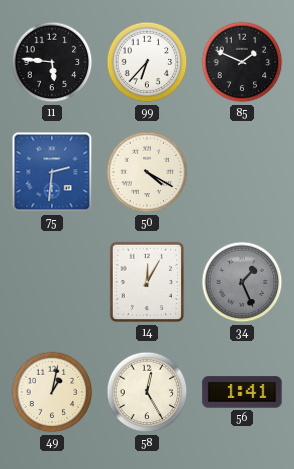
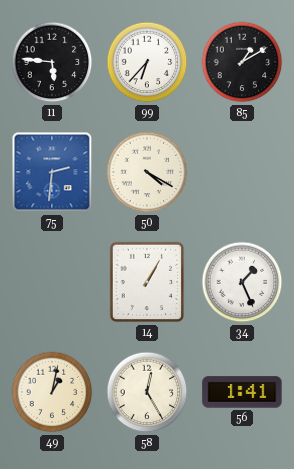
85: 1:49 -> 1:10
14: 12:05 -> 1:05
34 dial: grey -> white
